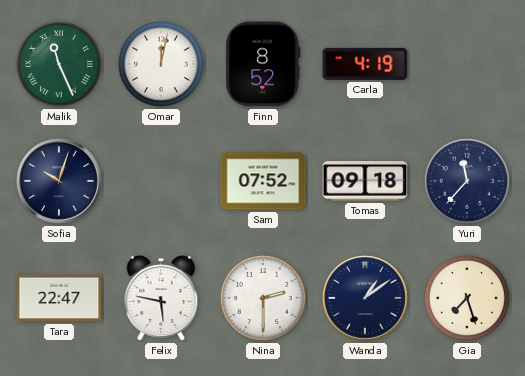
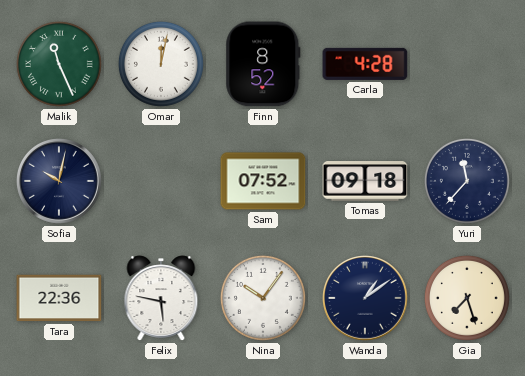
Carla: 4:19 -> 4:28
Sofia: 10:03 -> 10:02
Tara: 22:47 -> 22:36
Nina: 2:30 -> 10:06
